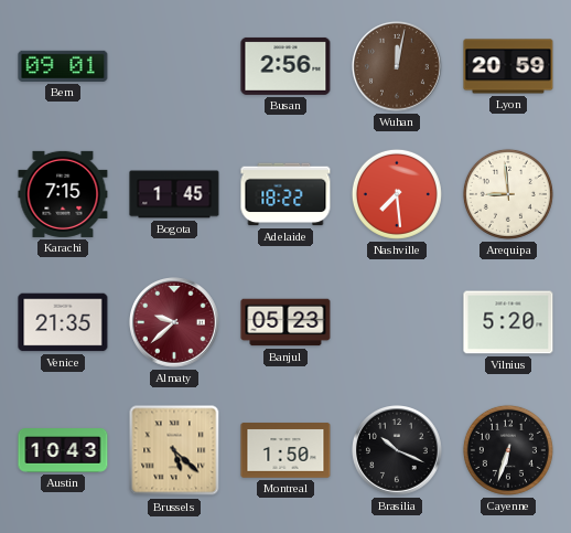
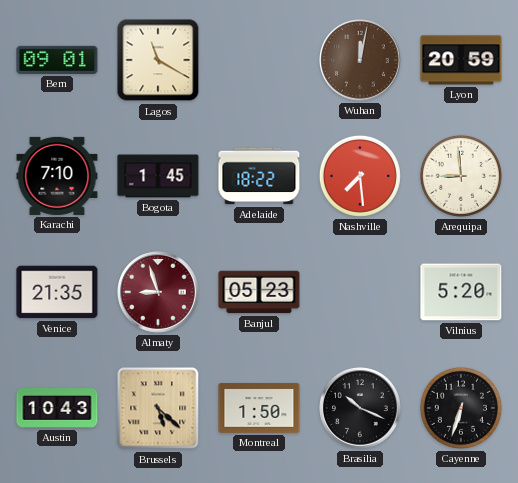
Lagos: none -> 11:20
Busan: 2:56 -> none
Karachi: 7:15 -> 7:10
Almaty: 9:38 -> 8:57
